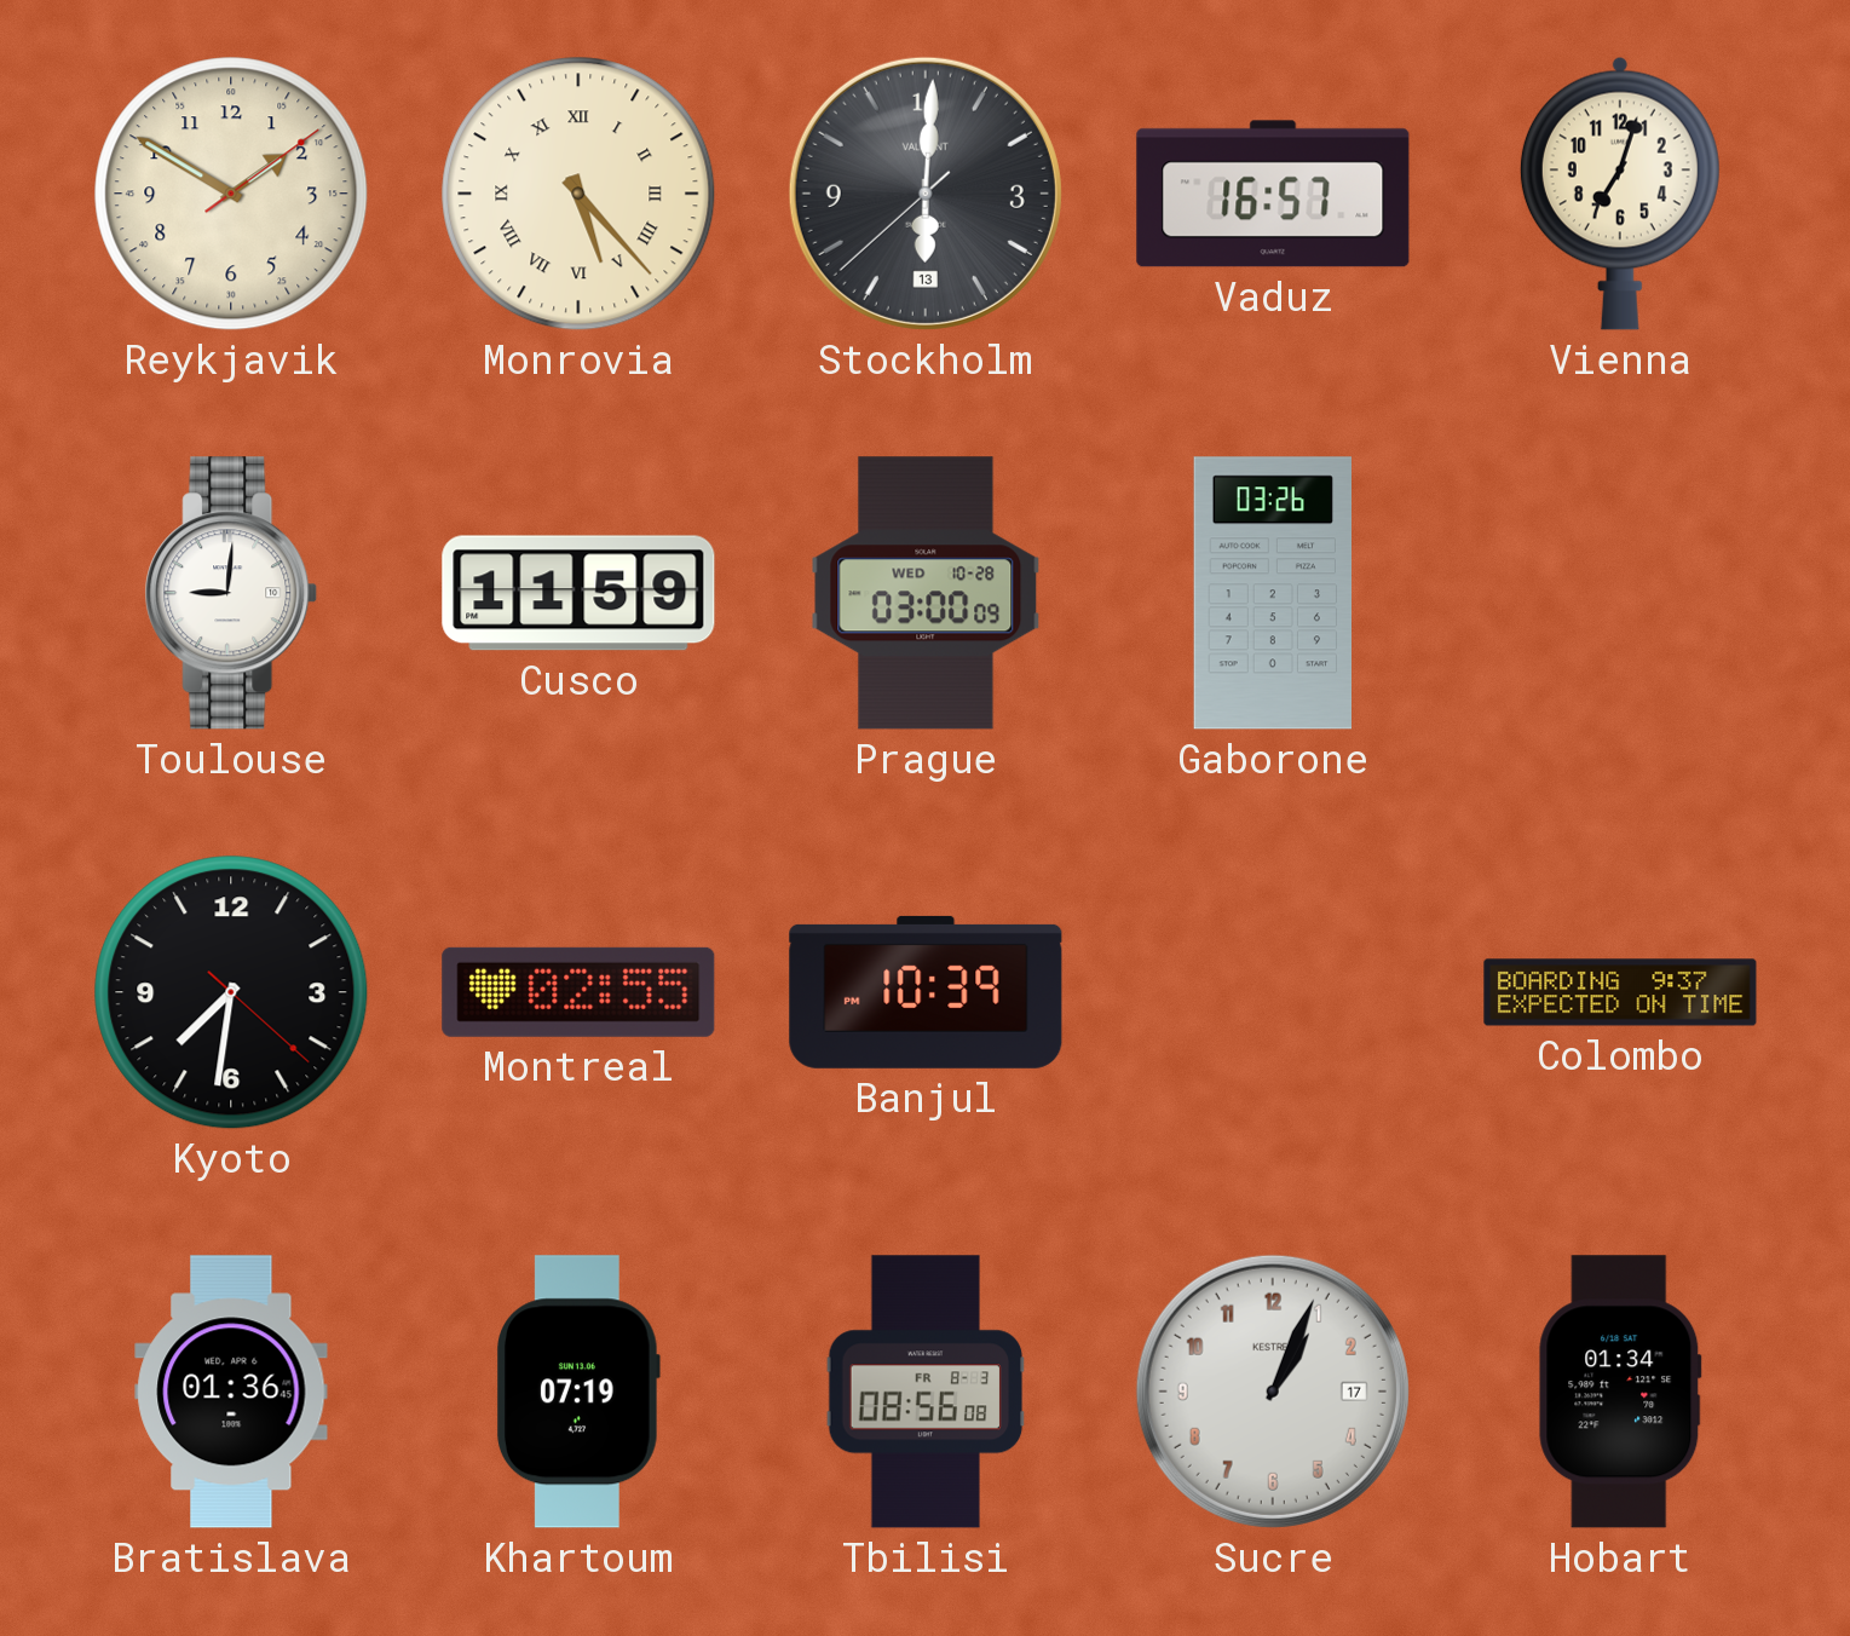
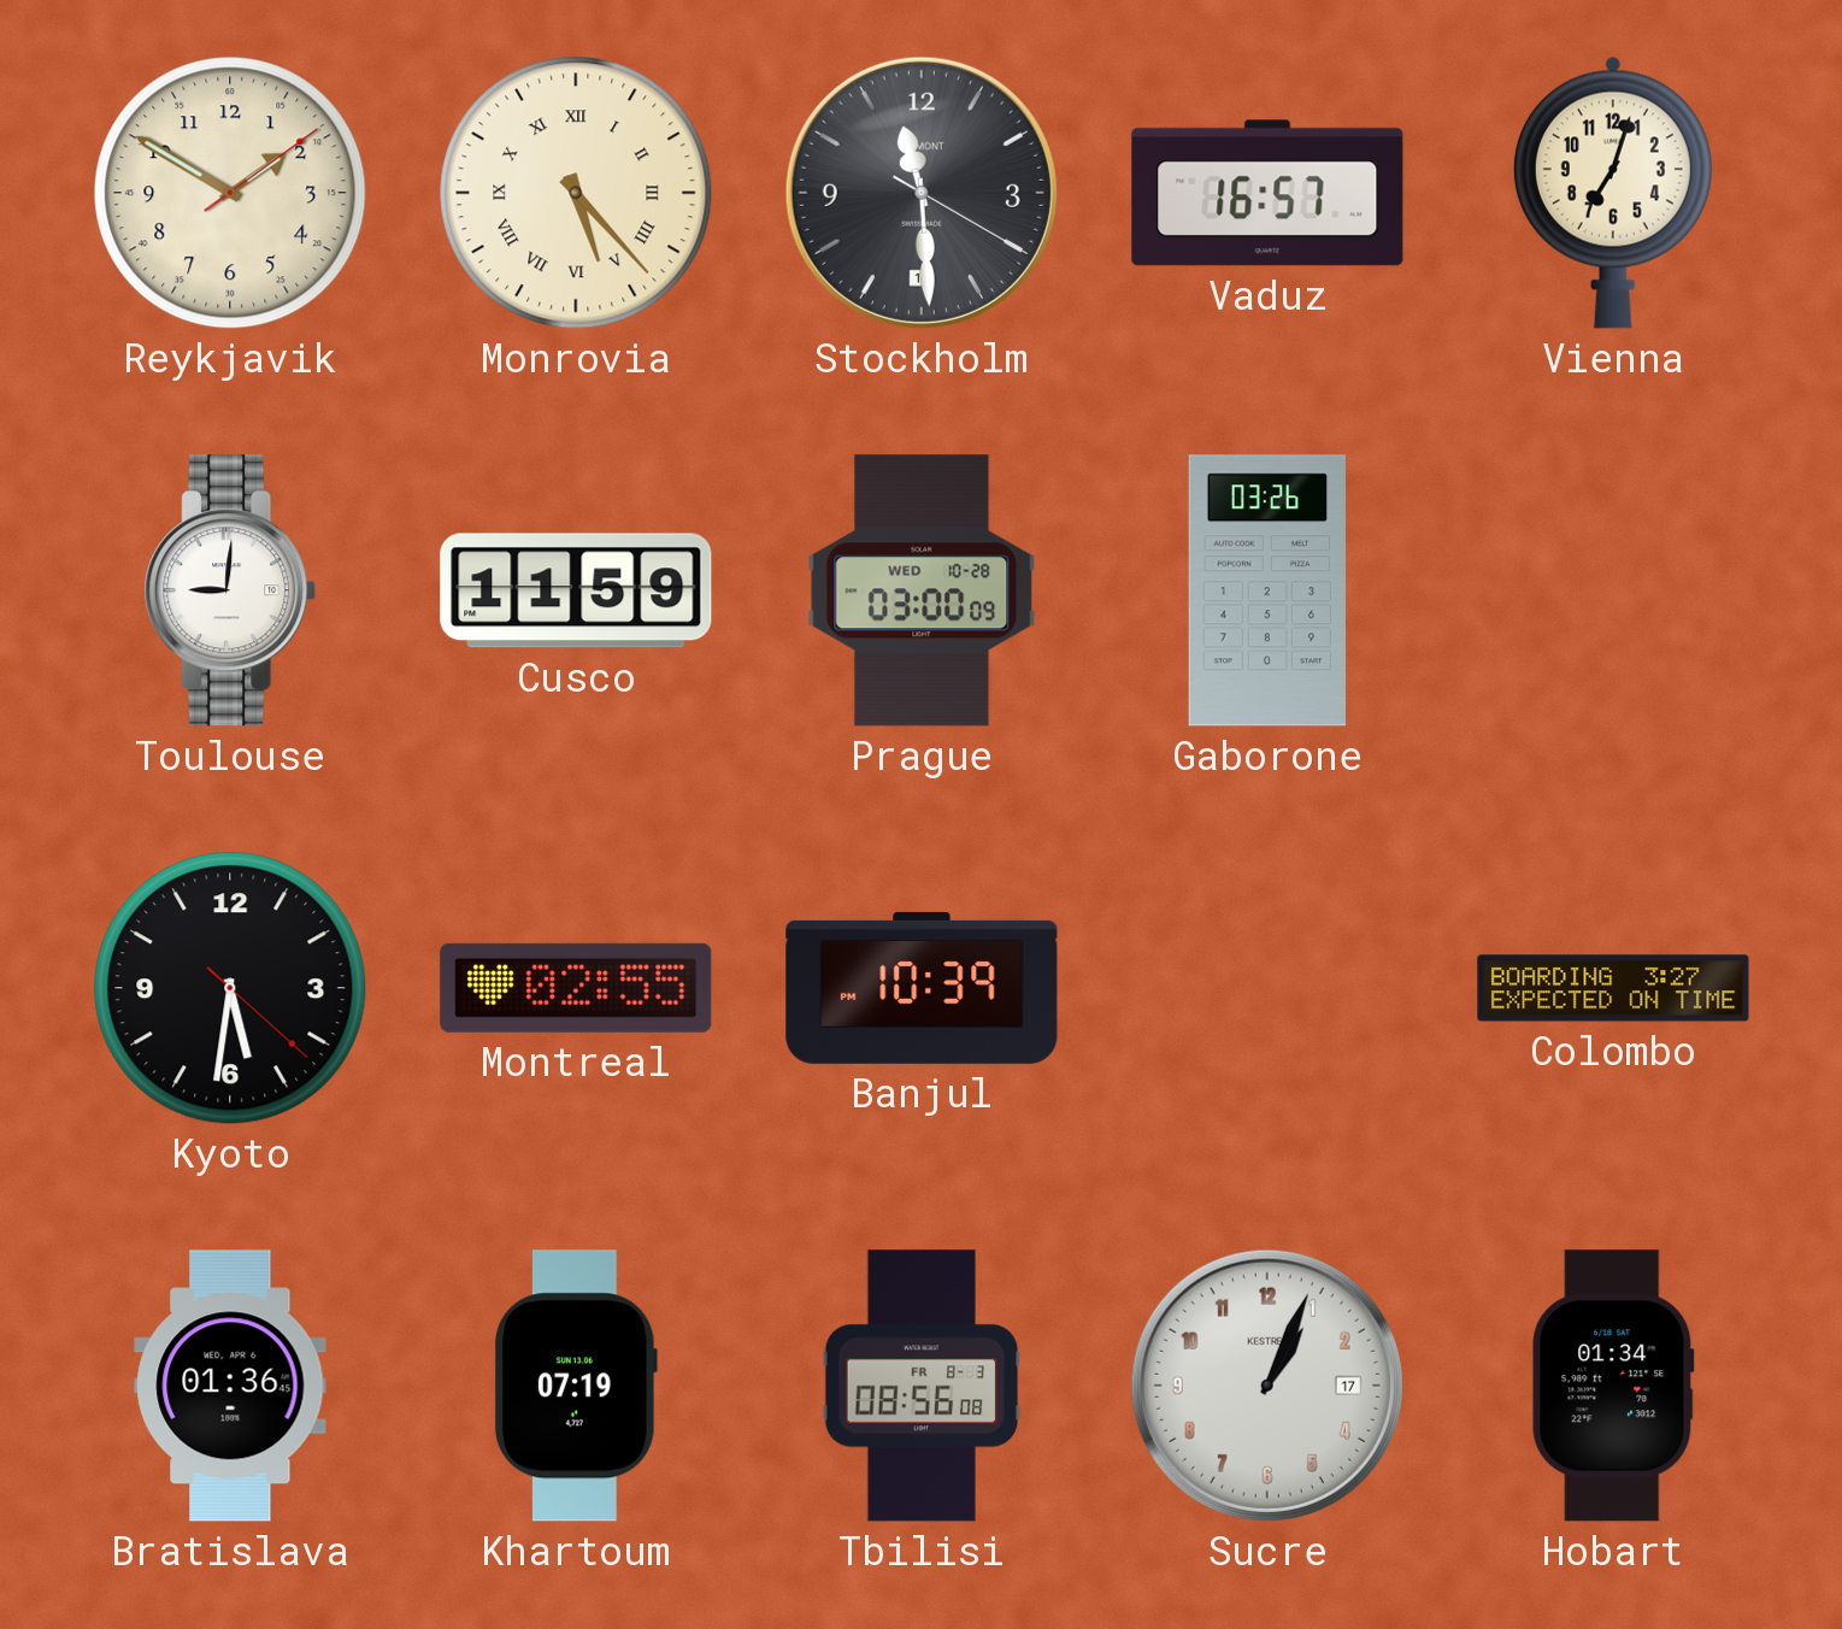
Stockholm: 6:00 -> 11:29
Kyoto: 7:31 -> 5:31
Colombo: 9:37 -> 3:27
